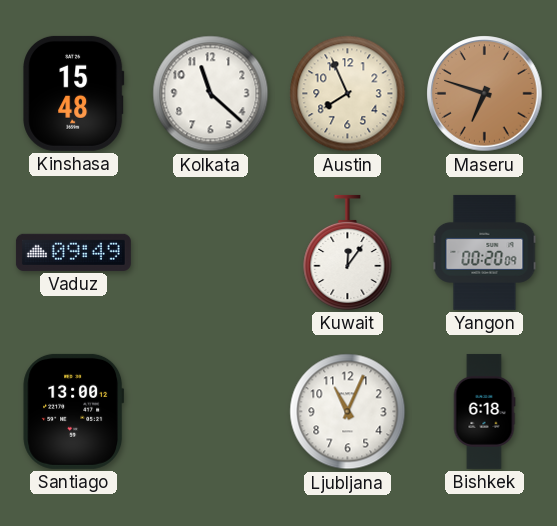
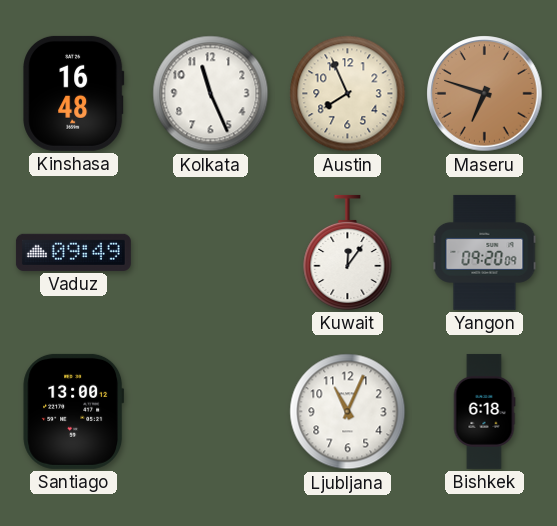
Kinshasa: 15:48 -> 16:48
Kolkata: 11:22 -> 11:26
Yangon: 00:20 -> 09:20
